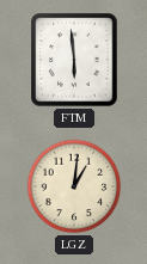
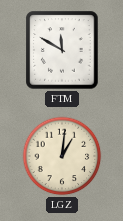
FTM: 5:59 -> 11:50
